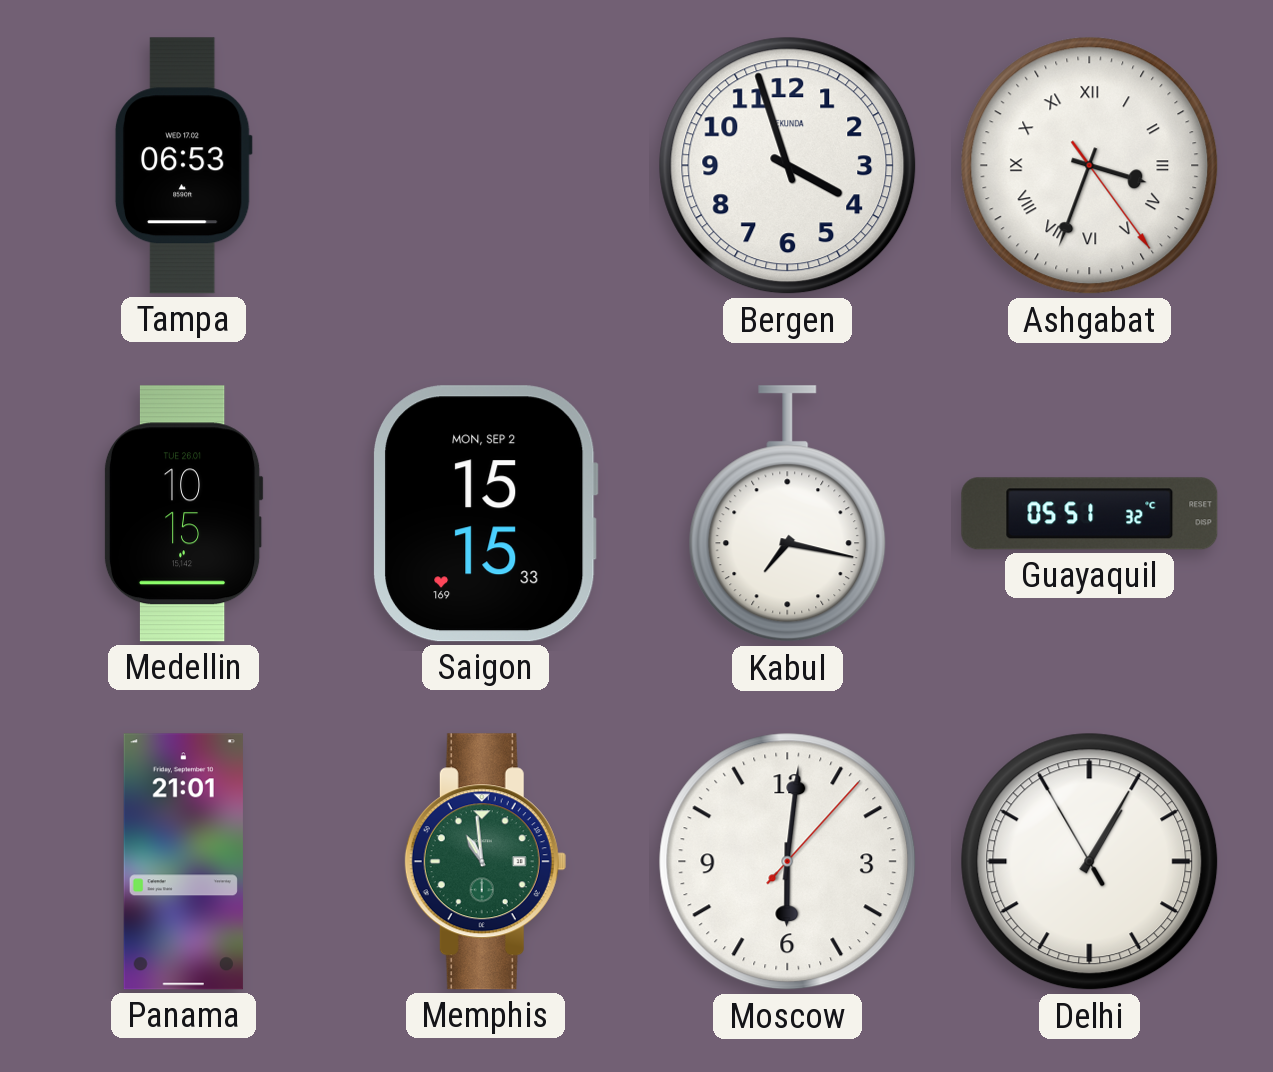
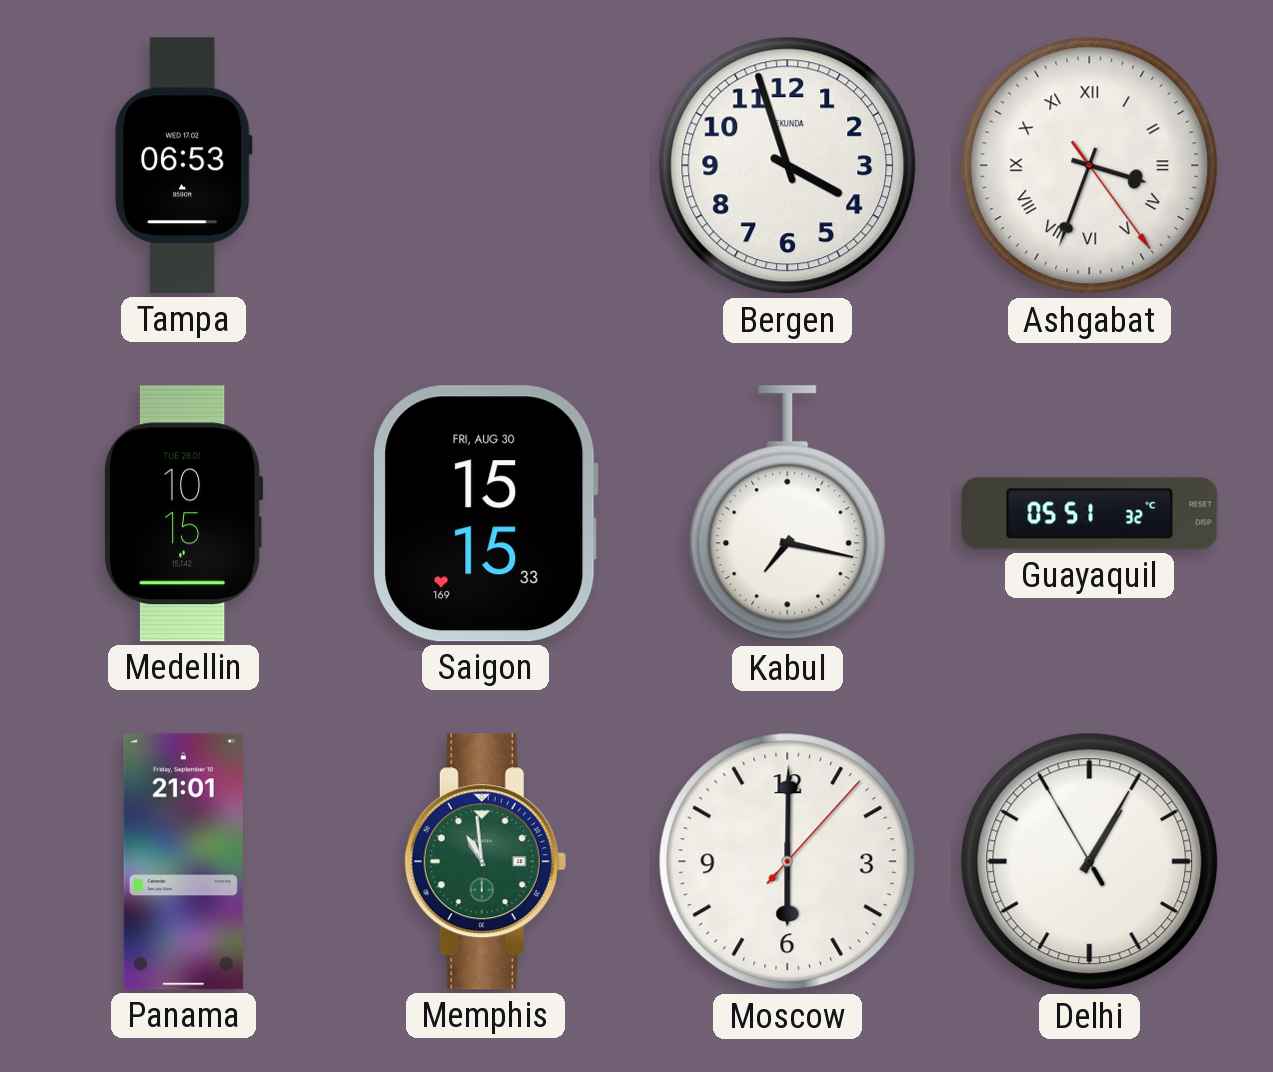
Saigon date: MON, SEP 2 -> FRI, AUG 30
Moscow: 6:01 -> 6:00
